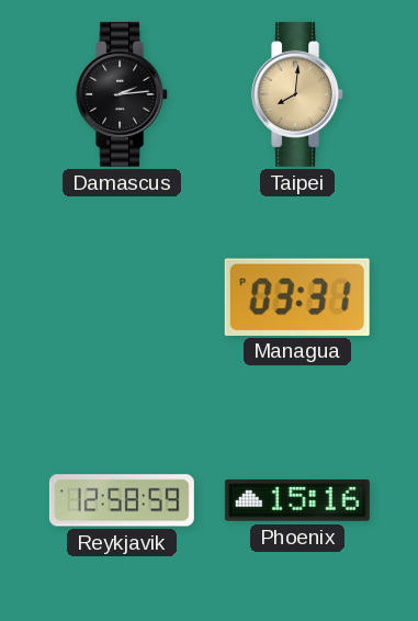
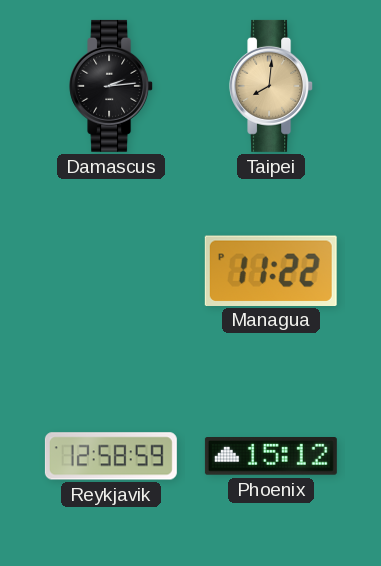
Managua: 03:31 -> 11:22
Phoenix: 15:16 -> 15:12
